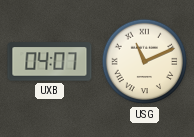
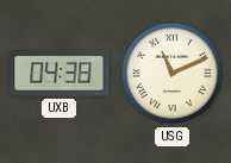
UXB: 04:07 -> 04:38
